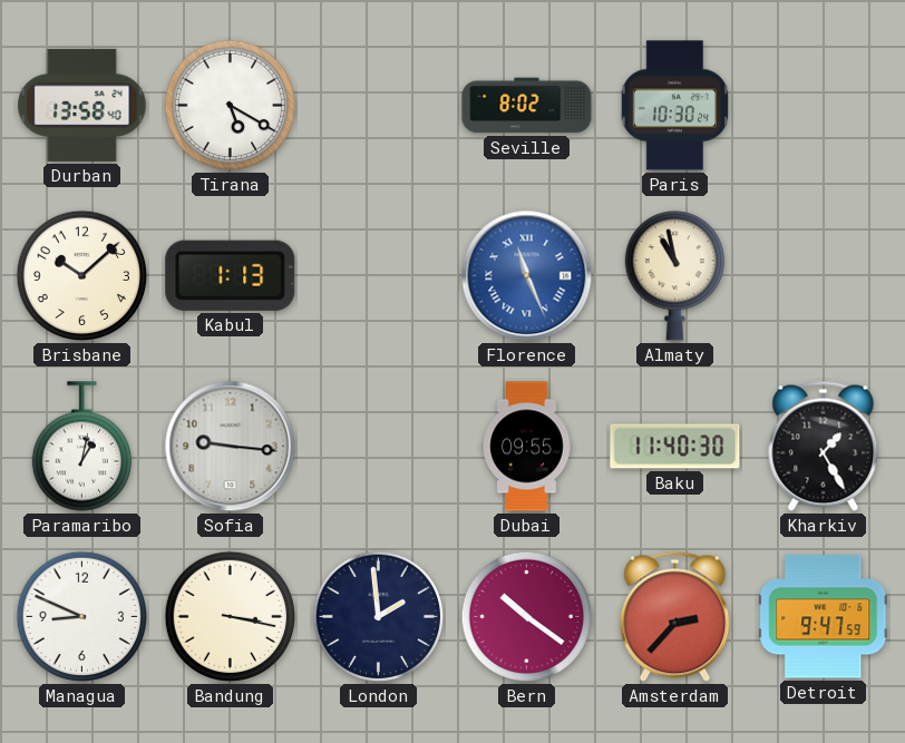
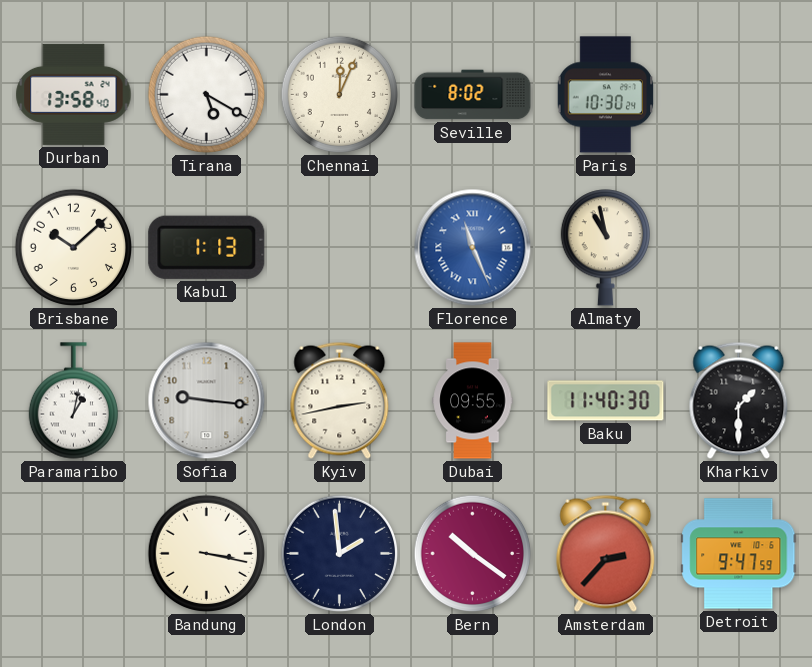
Chennai: none -> 12:04
Kyiv: none -> 2:43
Kharkiv: 1:25 -> 1:30
Managua: 8:49 -> none
